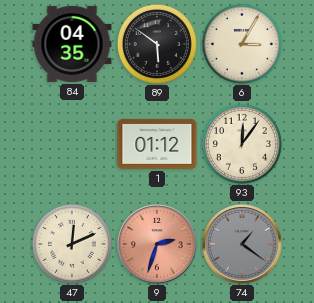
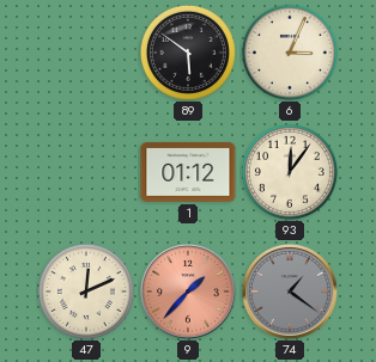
84: 04:35 -> none
6: 3:05 -> 3:04
9: 2:33 -> 1:37
